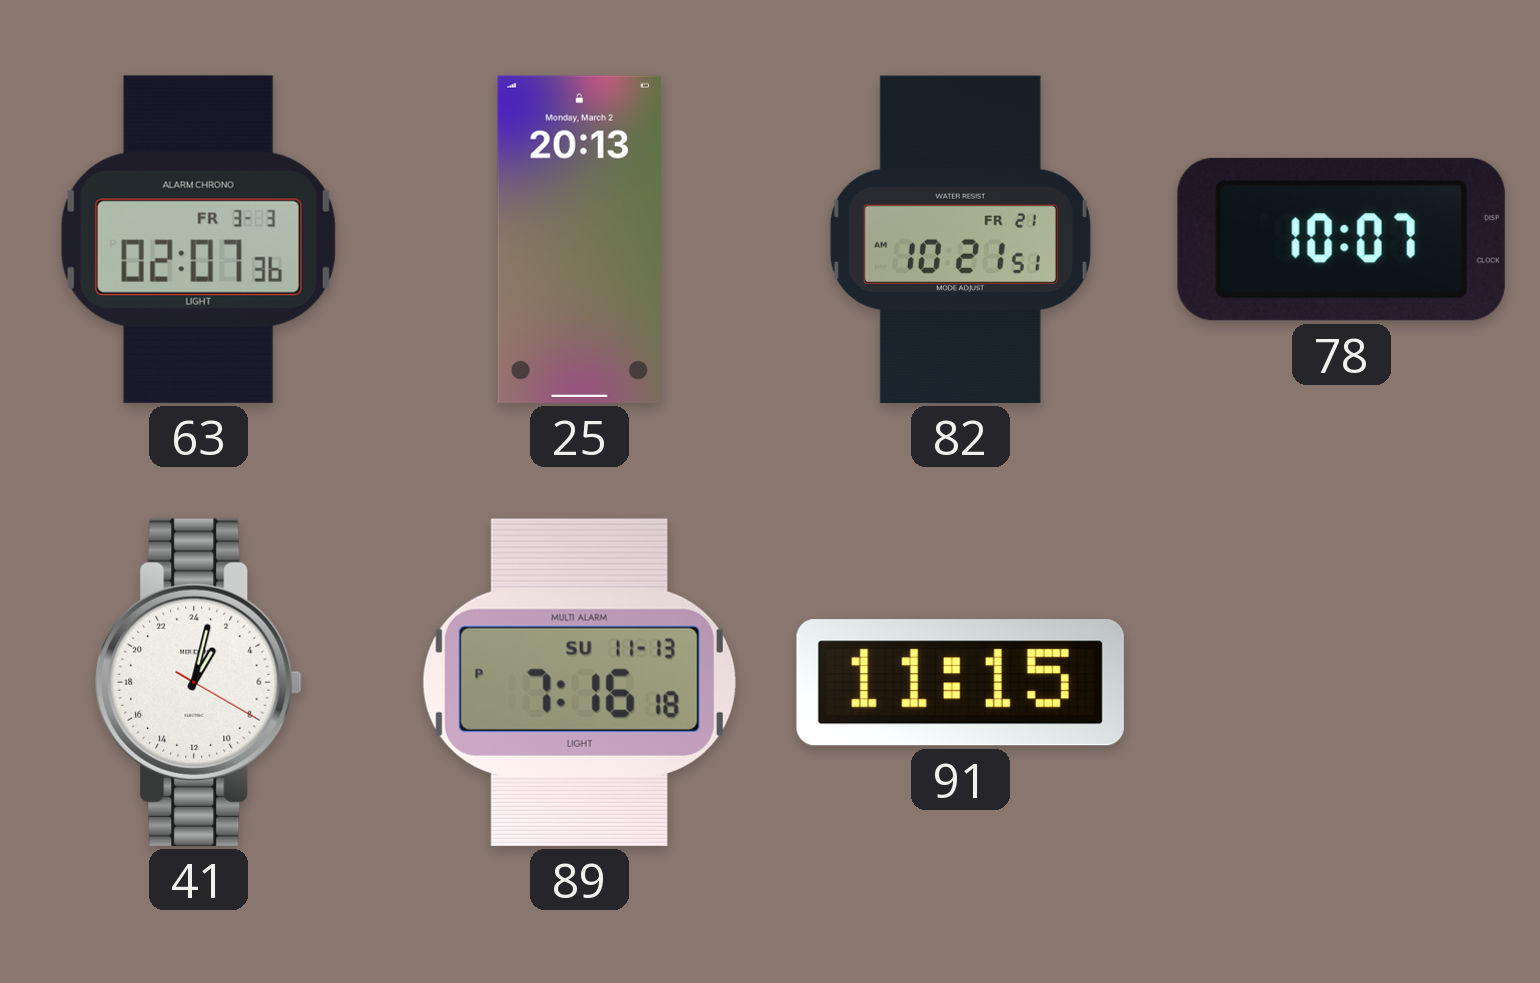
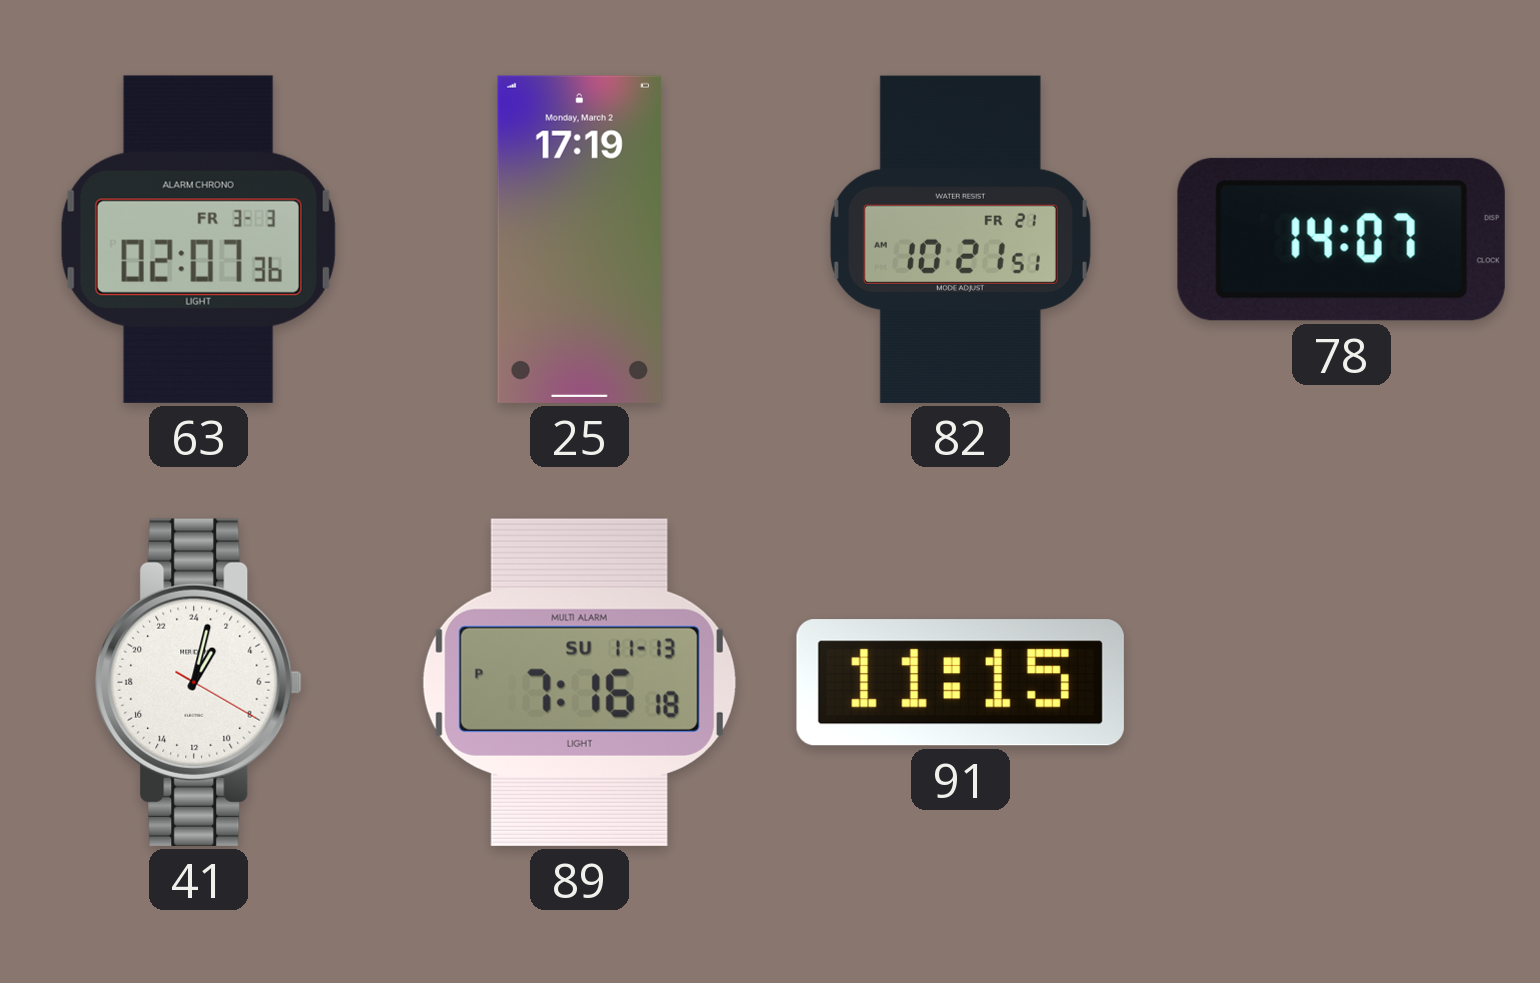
25: 20:13 -> 17:19
78: 10:07 -> 14:07
